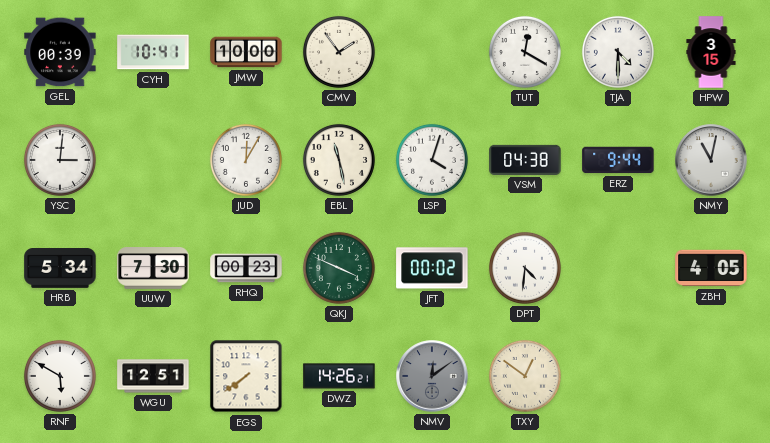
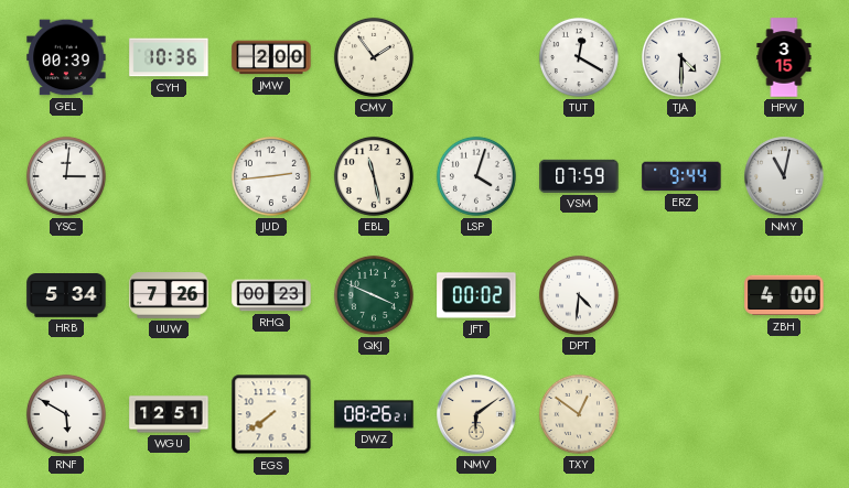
CYH: 10:41 -> 10:36
JMW: 10:00 -> 2:00
JUD: 12:05 -> 2:44
VSM: 04:38 -> 07:59
UUW: 7:30 -> 7:26
ZBH: 4:05 -> 4:00
DWZ: 14:26 -> 08:26
NMV: 12:09 -> 6:09
NMV dial: grey -> cream
